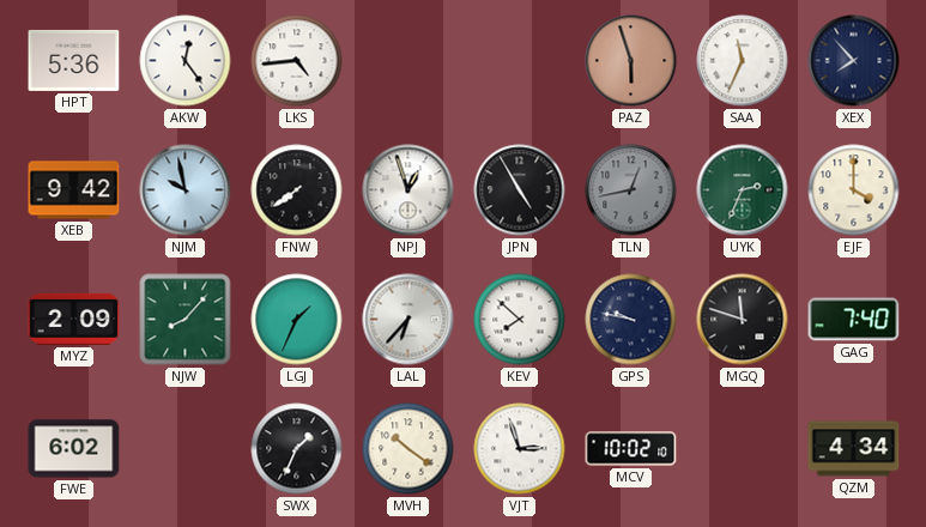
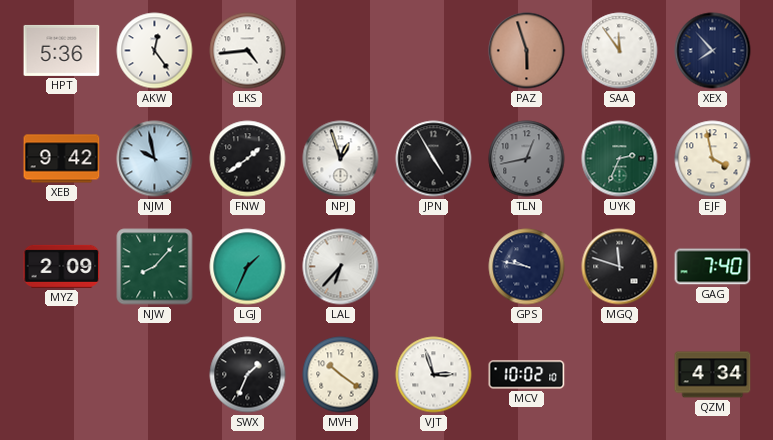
SAA: 11:34 -> 11:54
FNW: 7:39 -> 1:39
EJF: 4:00 -> 3:58
KEV: 7:52 -> none
FWE: 6:02 -> none
